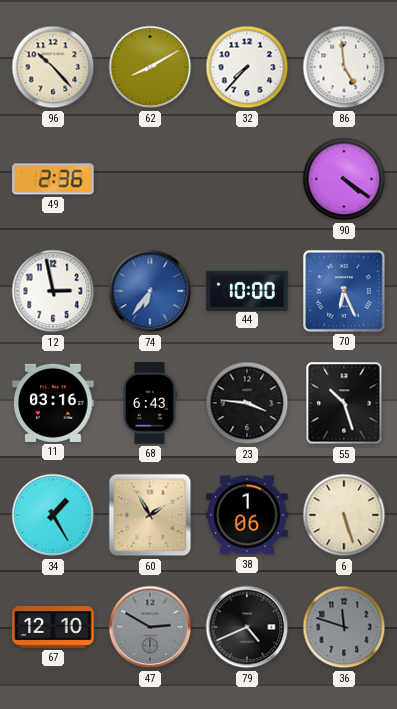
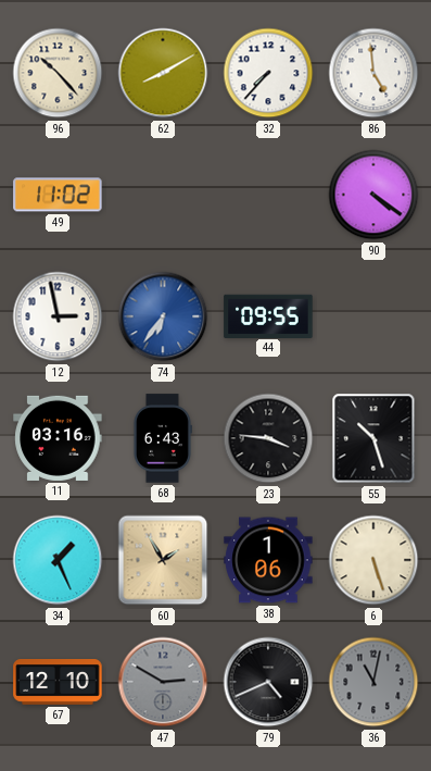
49: 2:36 -> 11:02
44: 10:00 -> 09:55
70: 6:26 -> none
34: 1:25 -> 1:26
36: 11:48 -> 11:02
